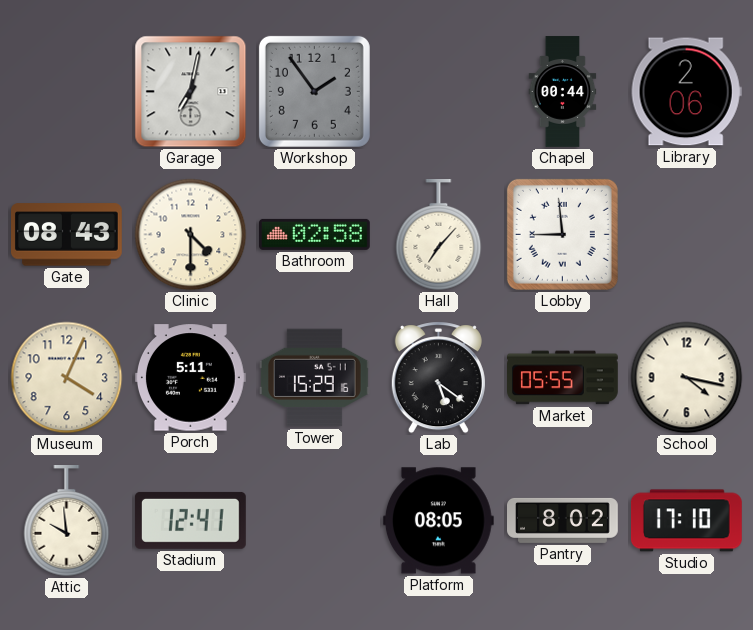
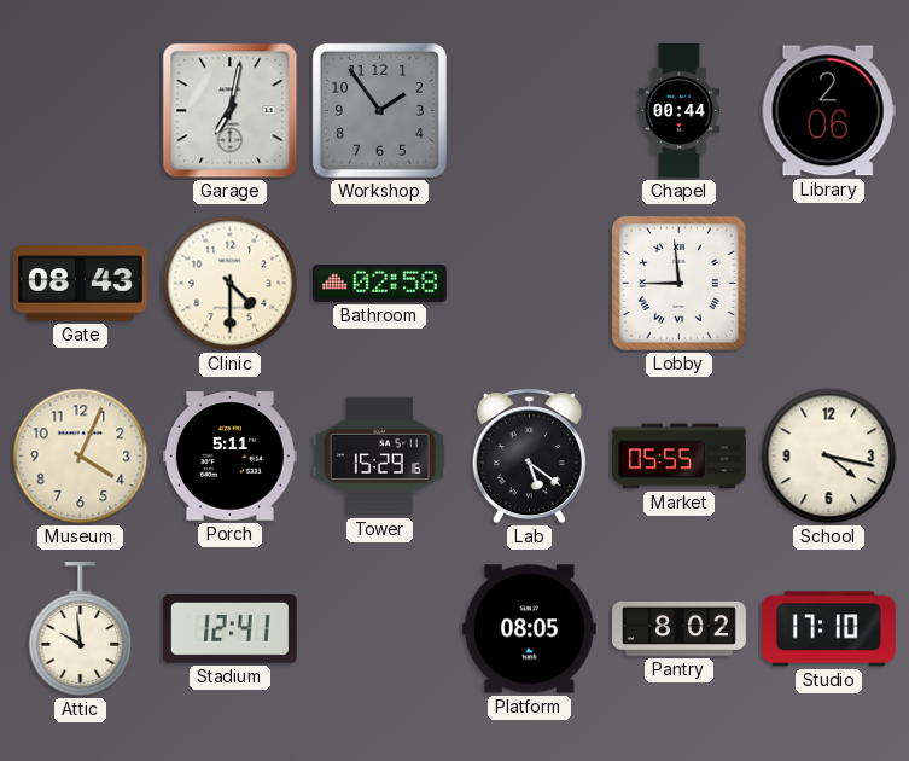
Hall: 7:07 -> none
